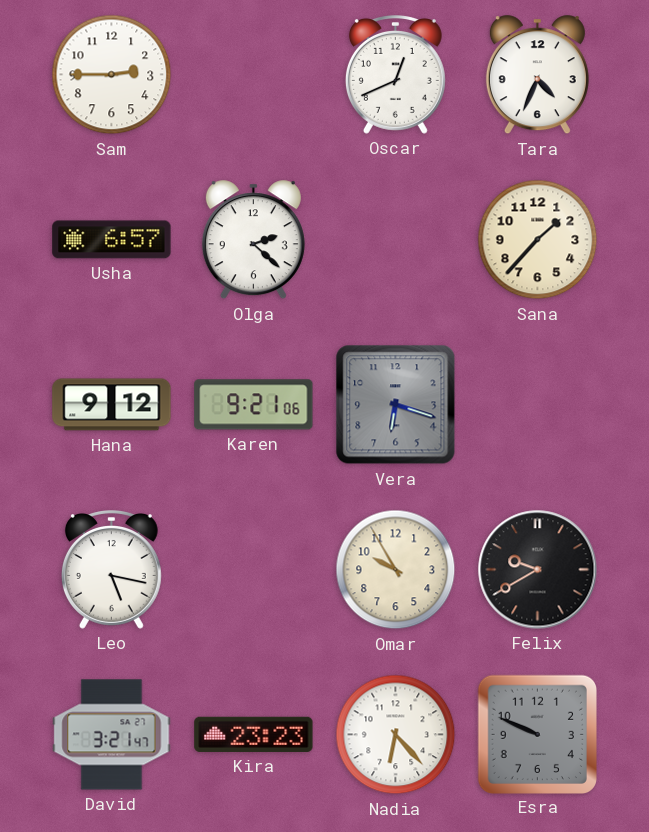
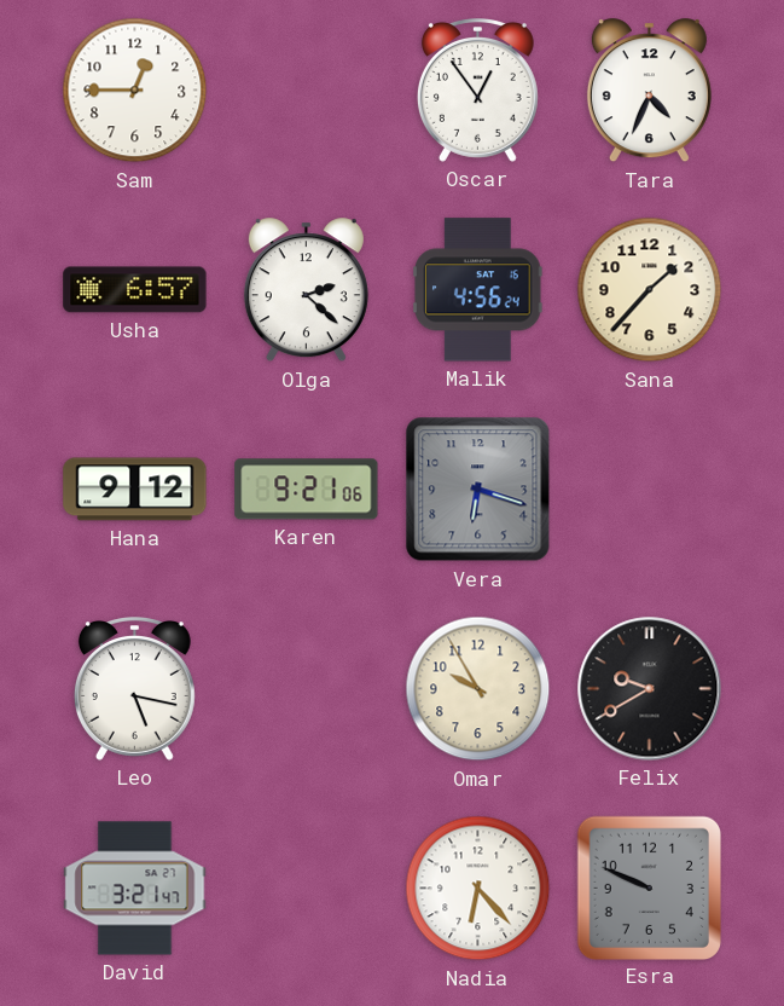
Sam: 2:45 -> 12:45
Oscar: 12:41 -> 12:54
Malik: none -> 4:56
Kira: 23:23 -> none
